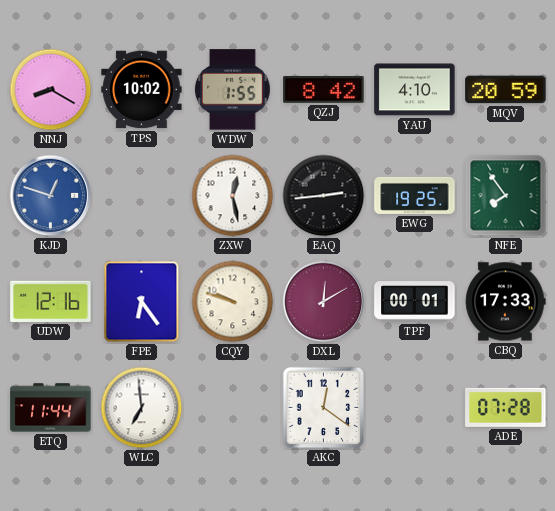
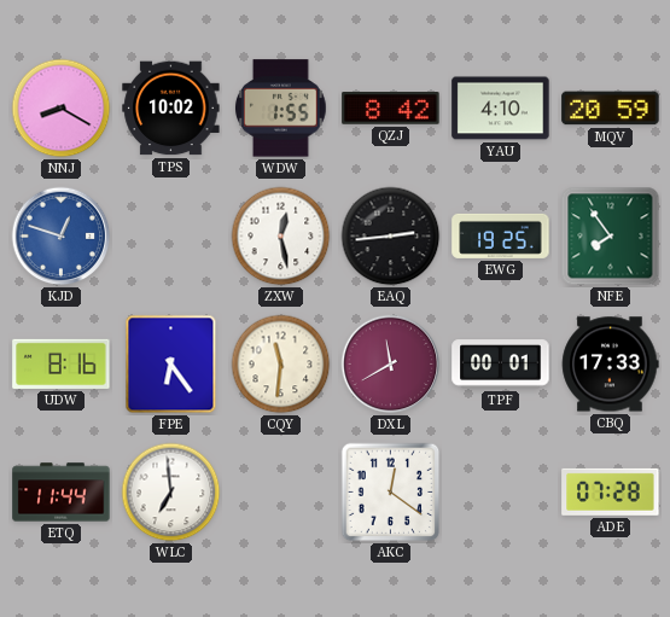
UDW: 12:16 -> 8:16
CQY: 9:48 -> 11:31
DXL: 12:10 -> 11:40
